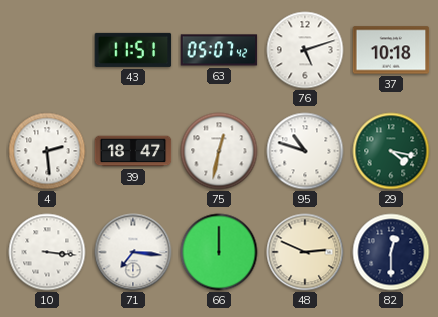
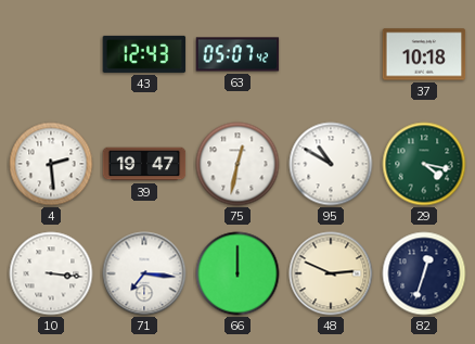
43: 11:51 -> 12:43
76: 5:12 -> none
39: 18:47 -> 19:47
95: 10:48 -> 10:50
82: 12:30 -> 12:33
